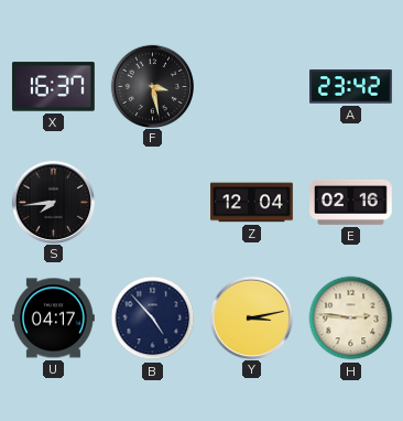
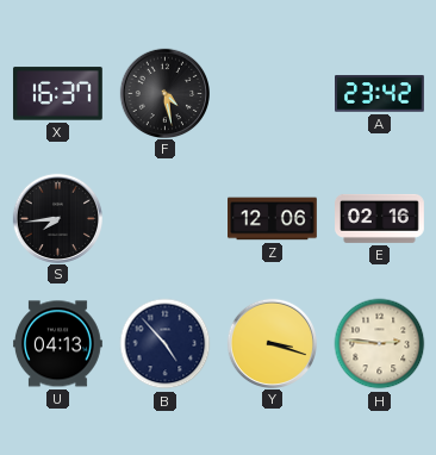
F: 3:28 -> 4:28
Z: 12:04 -> 12:06
U: 04:17 -> 04:13
Y: 3:13 -> 3:18
